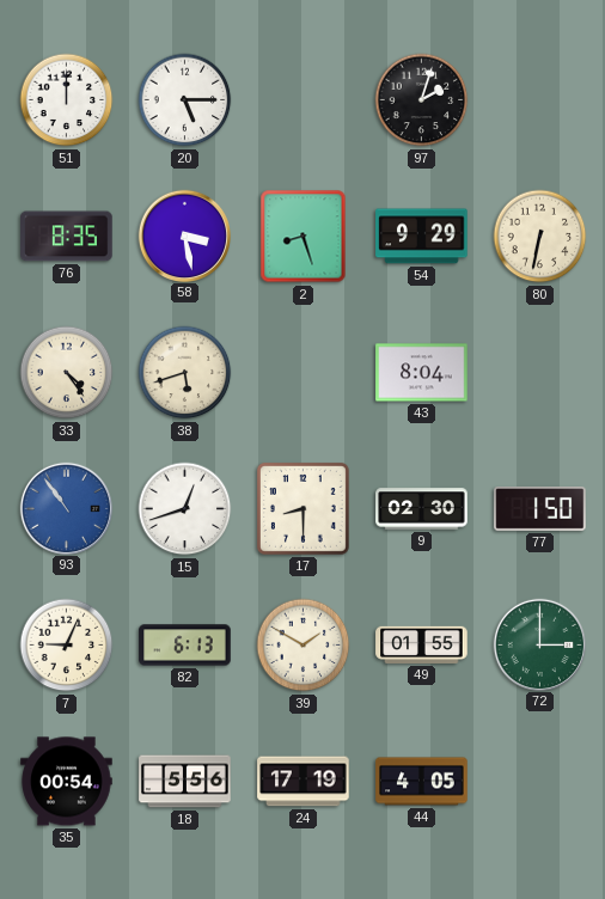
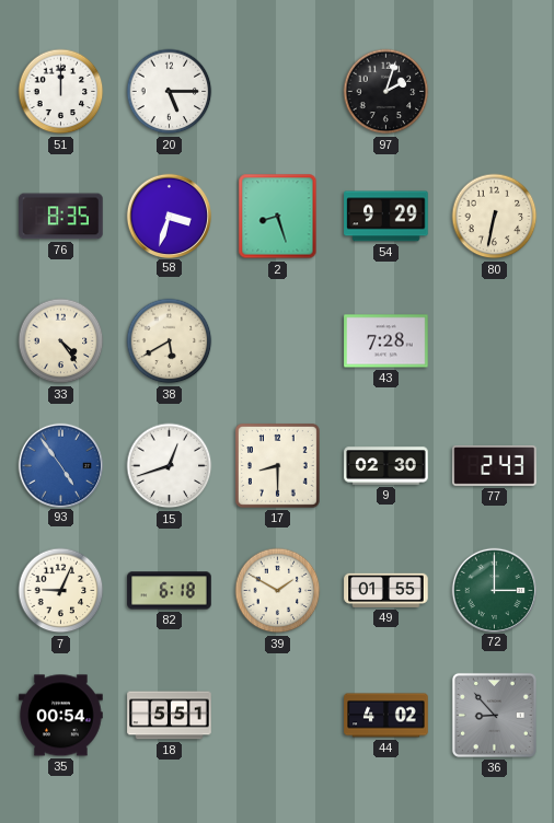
58: 3:28 -> 3:33
38: 5:42 -> 5:40
43: 8:04 -> 7:28
93: 10:54 -> 4:54
77: 1:50 -> 2:43
82: 6:13 -> 6:18
18: 5:56 -> 5:51
24: 17:19 -> none
44: 4:05 -> 4:02
36: none -> 8:53
